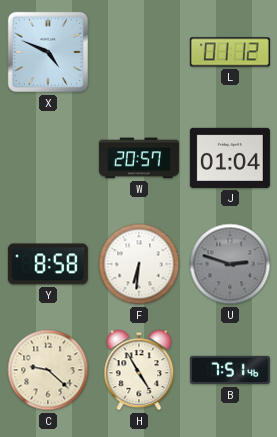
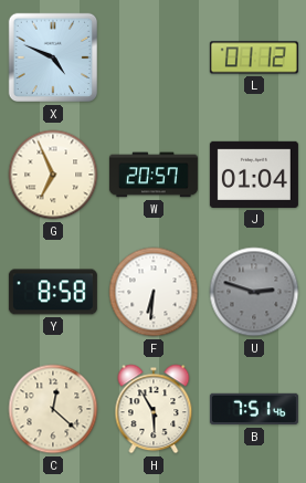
G: none -> 6:56
C: 9:22 -> 12:22
H: 4:55 -> 5:55
